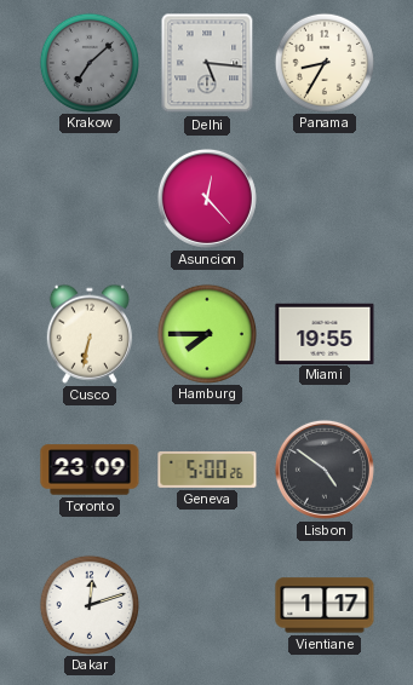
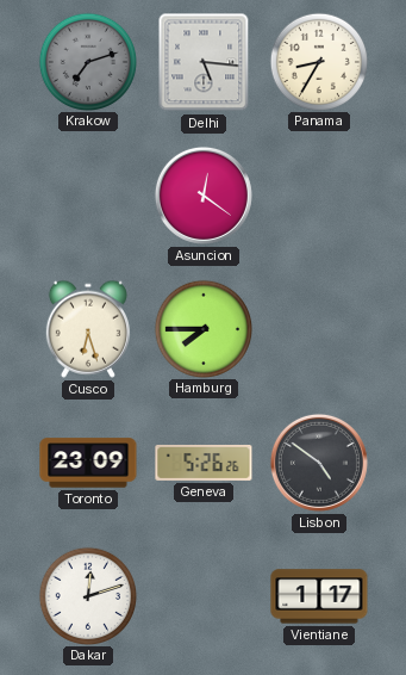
Krakow: 7:08 -> 7:12
Asuncion: 12:23 -> 12:21
Cusco: 6:32 -> 6:27
Miami: 19:55 -> none
Geneva: 5:00 -> 5:26
